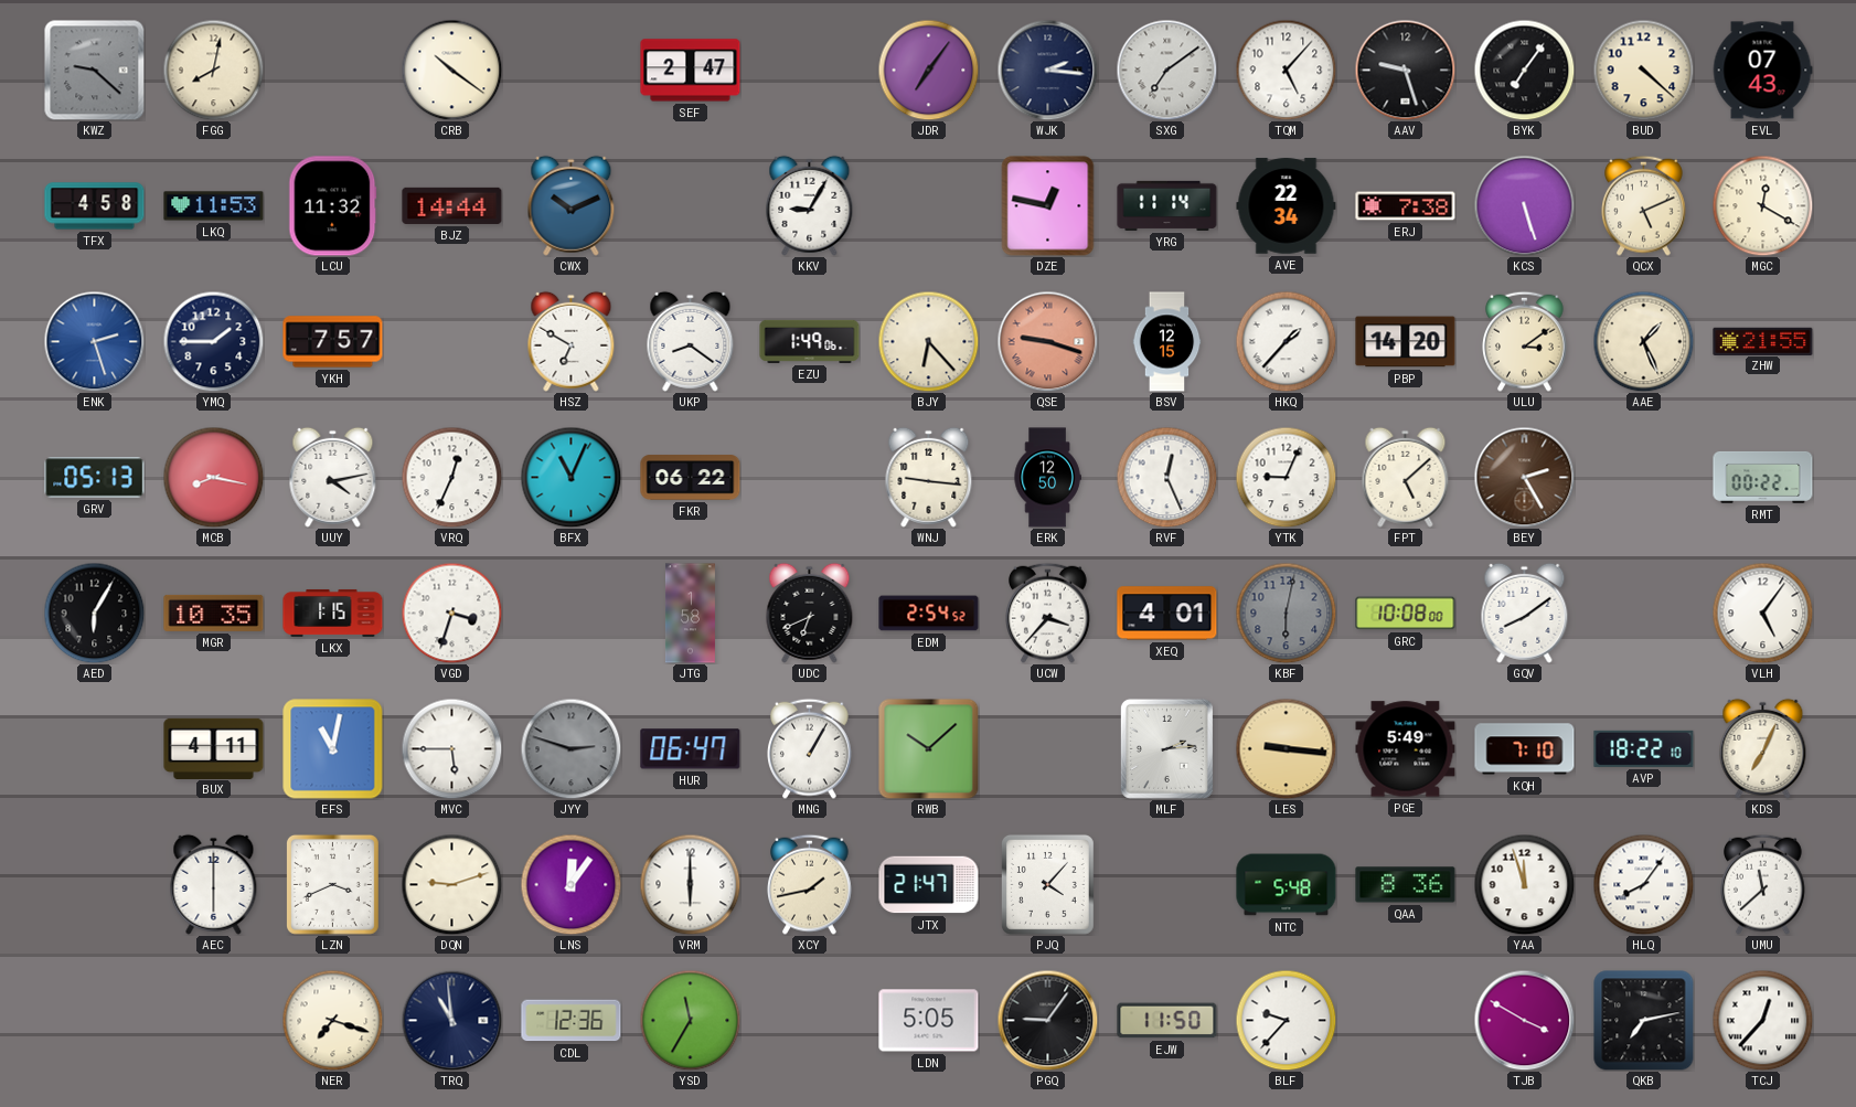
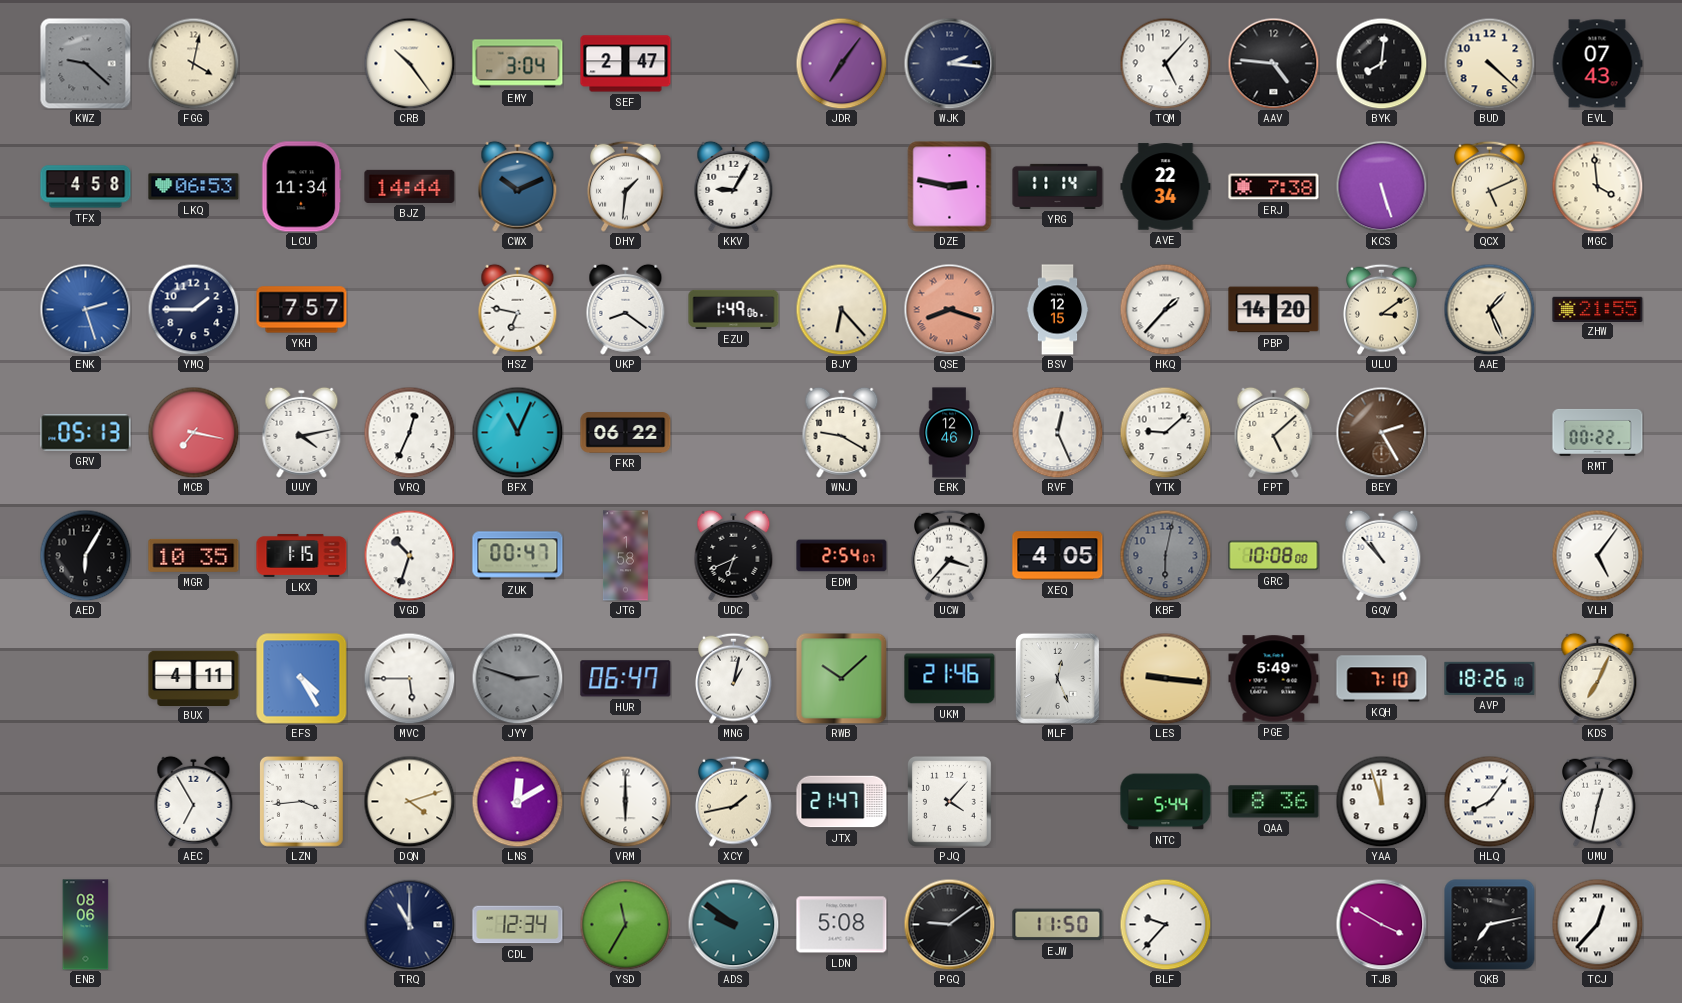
FGG: 8:02 -> 4:02
CRB: 10:21 -> 10:24
EMY: none -> 3:04
SXG: 7:09 -> none
AAV: 9:27 -> 4:46
BYK: 7:06 -> 8:01
LKQ: 11:53 -> 06:53
LCU: 11:32 -> 11:34
DHY: none -> 1:31
DZE: 12:47 -> 2:47
MGC: 12:20 -> 3:59
HSZ: 6:50 -> 6:47
QSE: 9:18 -> 8:18
MCB: 8:17 -> 7:17
WNJ: 9:16 -> 9:20
ERK: 12:50 -> 12:46
YTK: 9:04 -> 9:08
VGD: 3:33 -> 10:33
ZUK: none -> 00:47
EDM: 2:54:52 -> 2:54:07
XEQ: 4:01 -> 4:05
GQV: 8:09 -> 10:53
EFS: 11:02 -> 4:25
MNG: 1:05 -> 1:02
UKM: none -> 21:46
MLF: 2:14 -> 12:26
AVP: 18:22 -> 18:26
AEC: 6:00 -> 6:55
LZN: 3:41 -> 3:44
DQN: 9:12 -> 4:12
LNS: 12:06 -> 12:10
NTC: 5:48 -> 5:44
UMU: 11:38 -> 12:32
ENB: none -> 08:06
NER: 7:18 -> none
TRQ: 10:59 -> 11:00
CDL: 12:36 -> 12:34
ADS: none -> 9:51
LDN: 5:05 -> 5:08
PGQ: 9:06 -> 9:09
